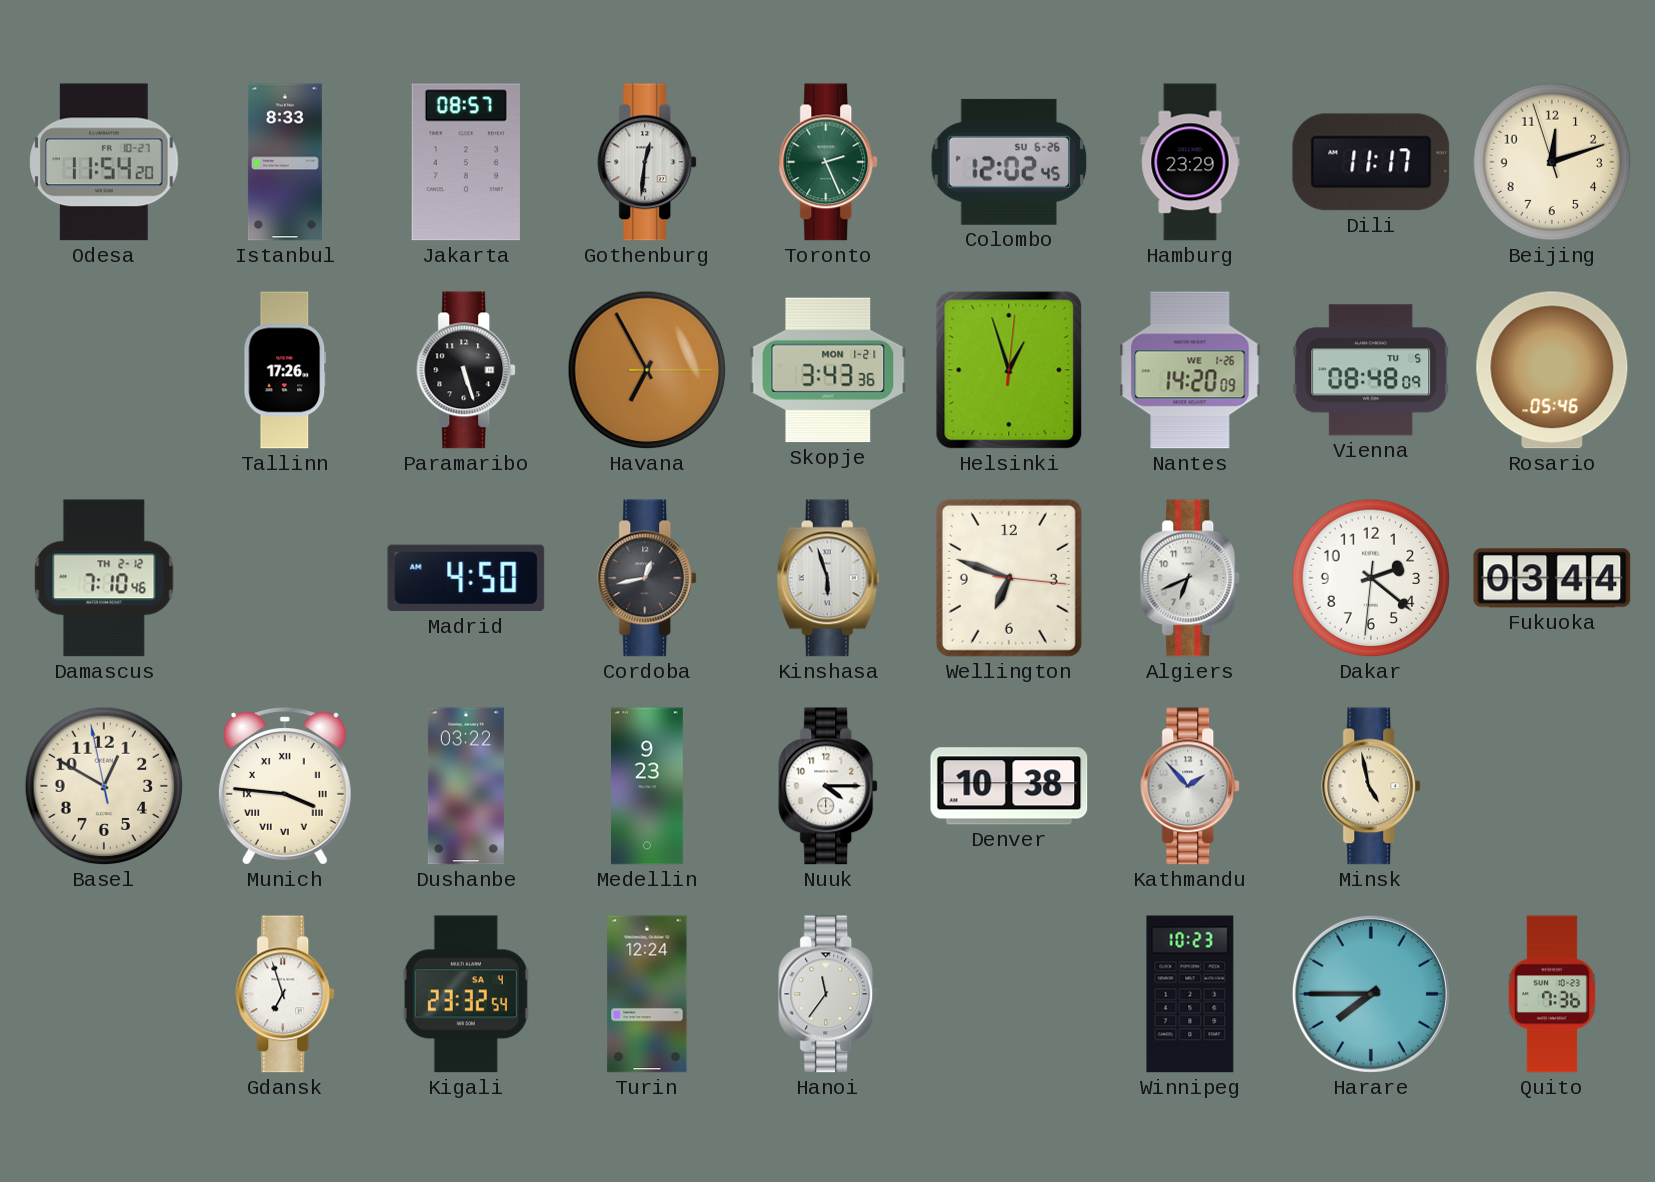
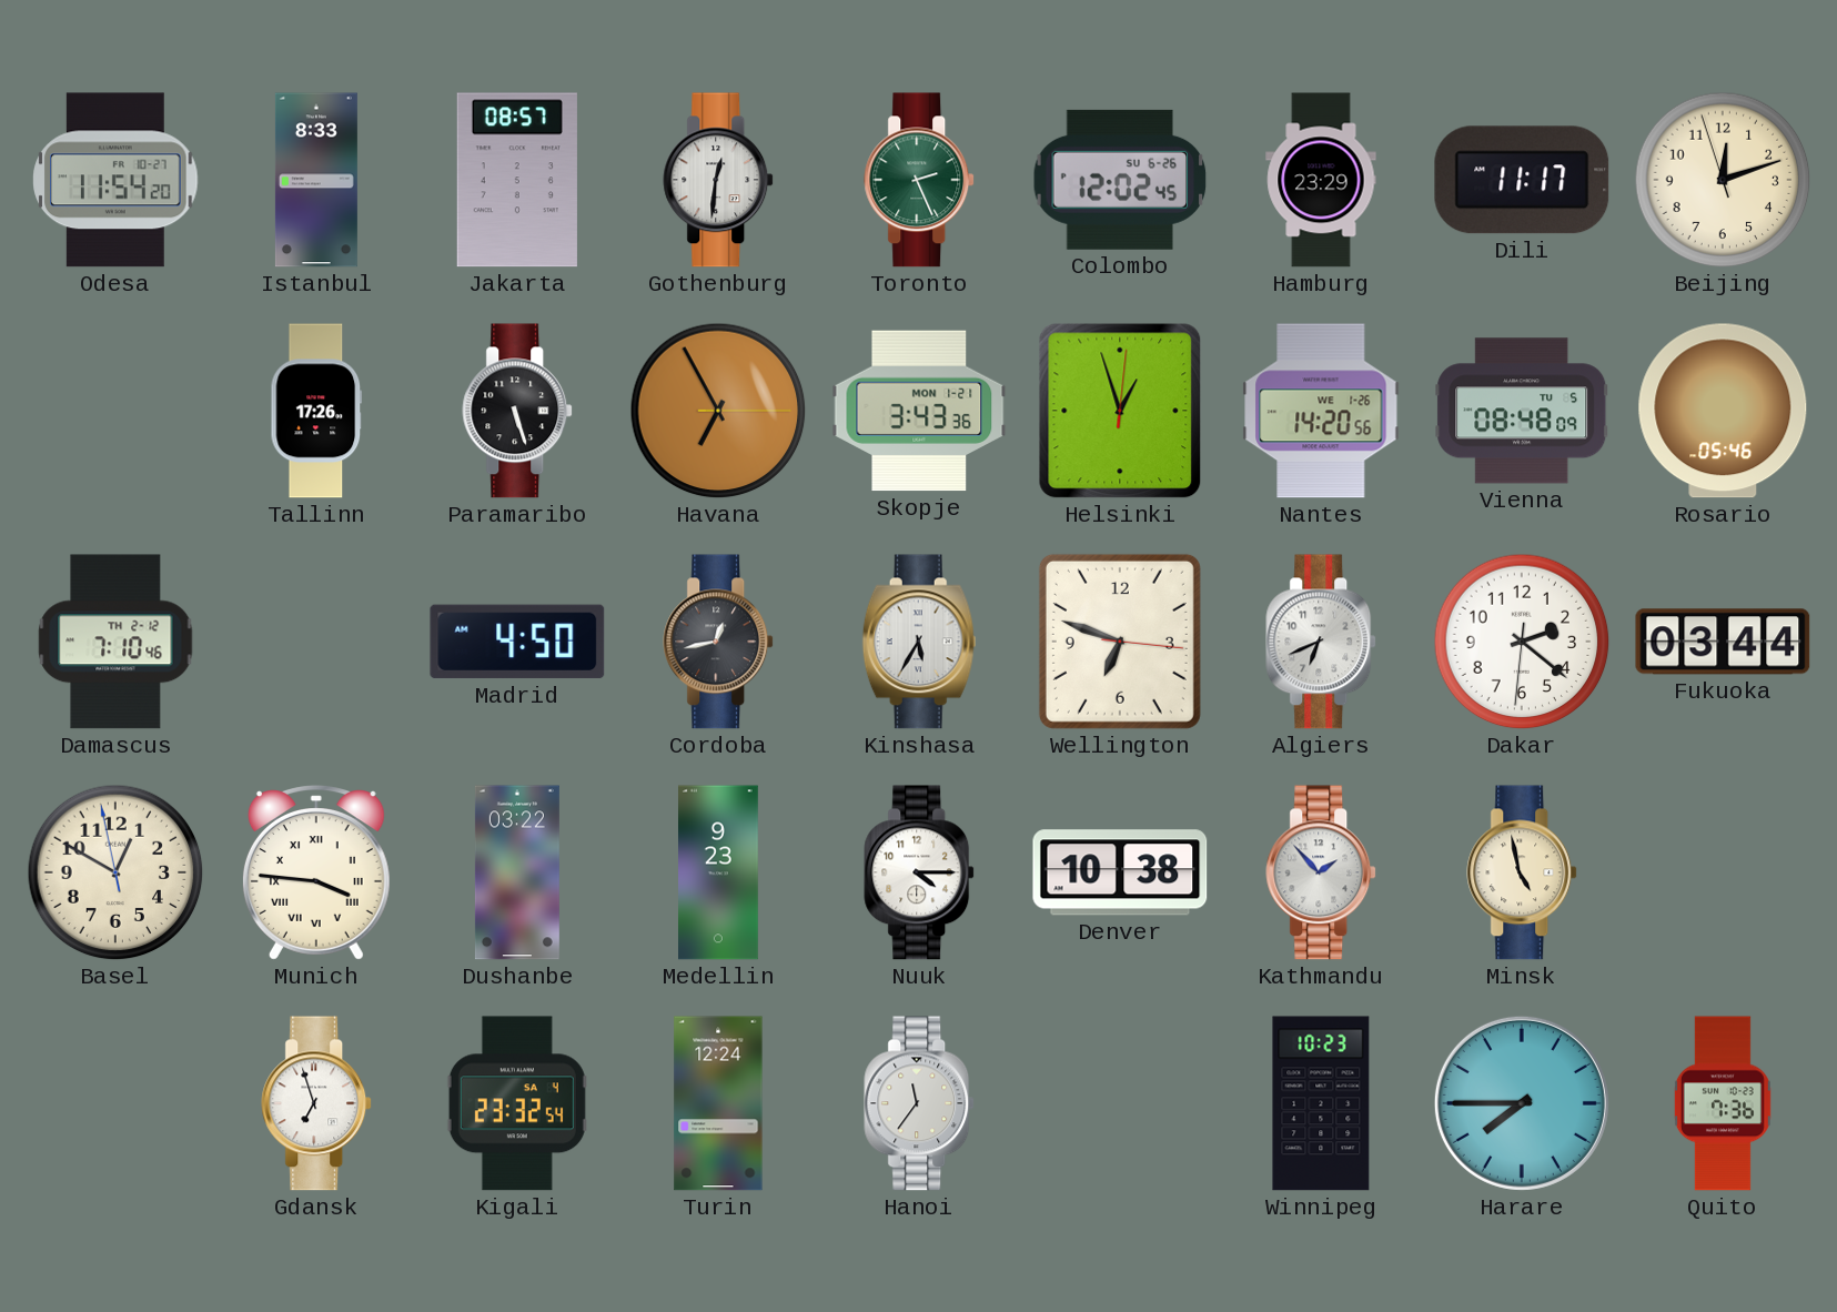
Nantes: 14:20:09 -> 14:20:56
Kinshasa: 5:57 -> 5:35
